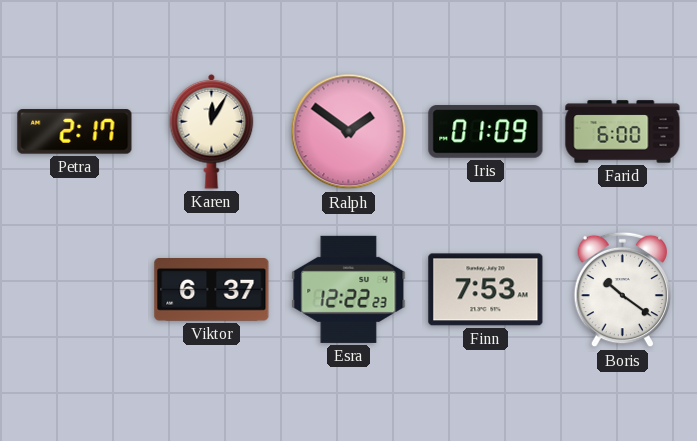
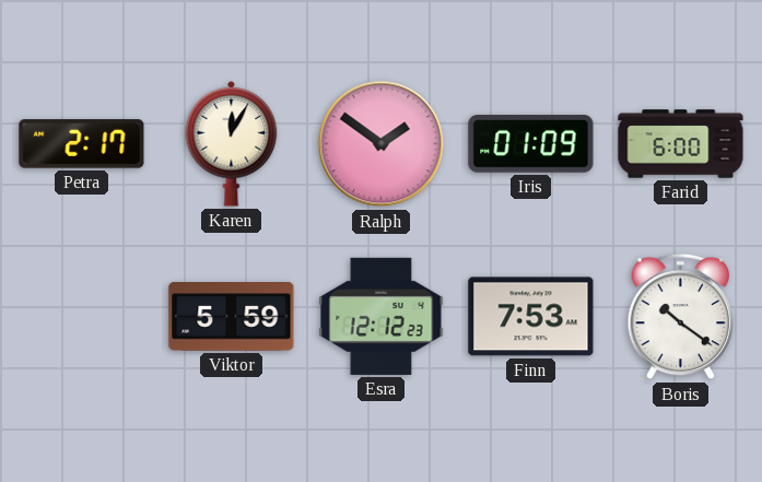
Viktor: 6:37 -> 5:59
Esra: 12:22 -> 12:12
